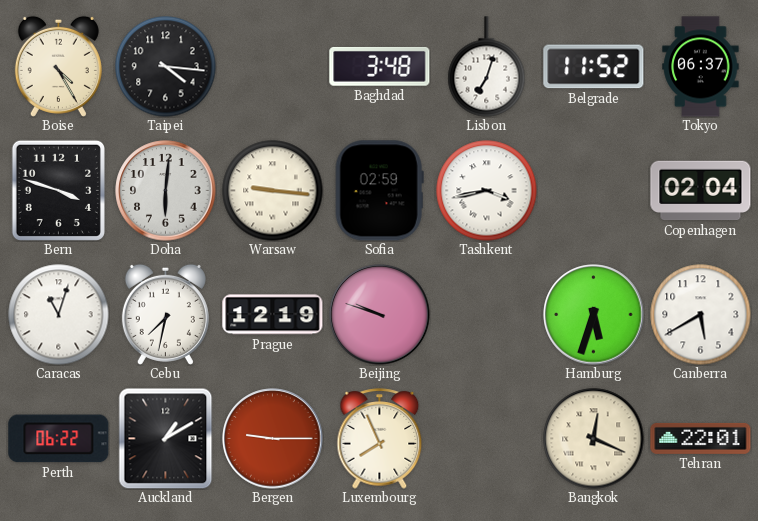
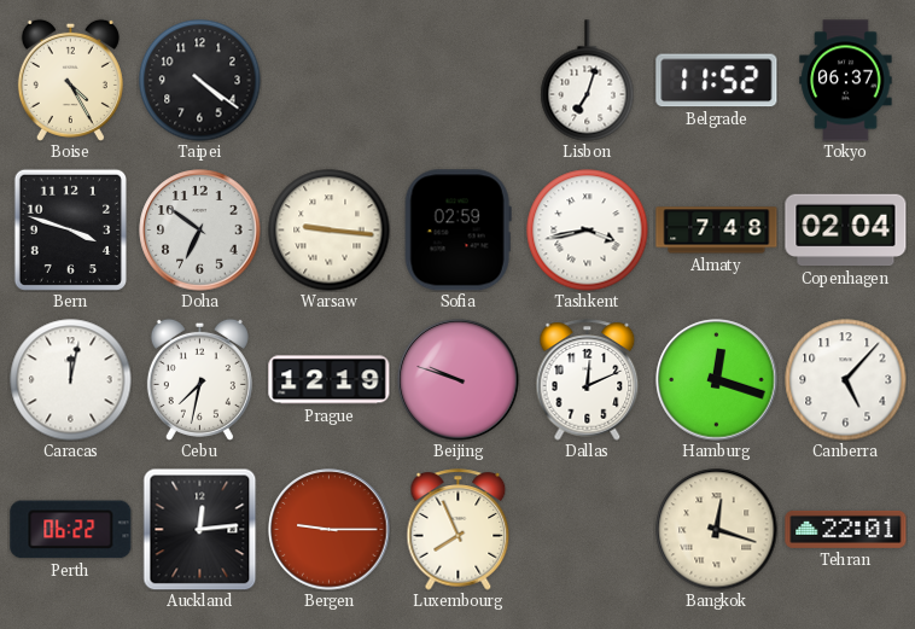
Taipei: 4:16 -> 4:21
Baghdad: 3:48 -> none
Doha: 6:01 -> 6:51
Almaty: none -> 7:48
Caracas: 11:03 -> 12:02
Dallas: none -> 12:11
Hamburg: 5:33 -> 12:18
Canberra: 5:40 -> 5:07
Auckland: 1:10 -> 12:14
Bangkok: 12:19 -> 12:18
